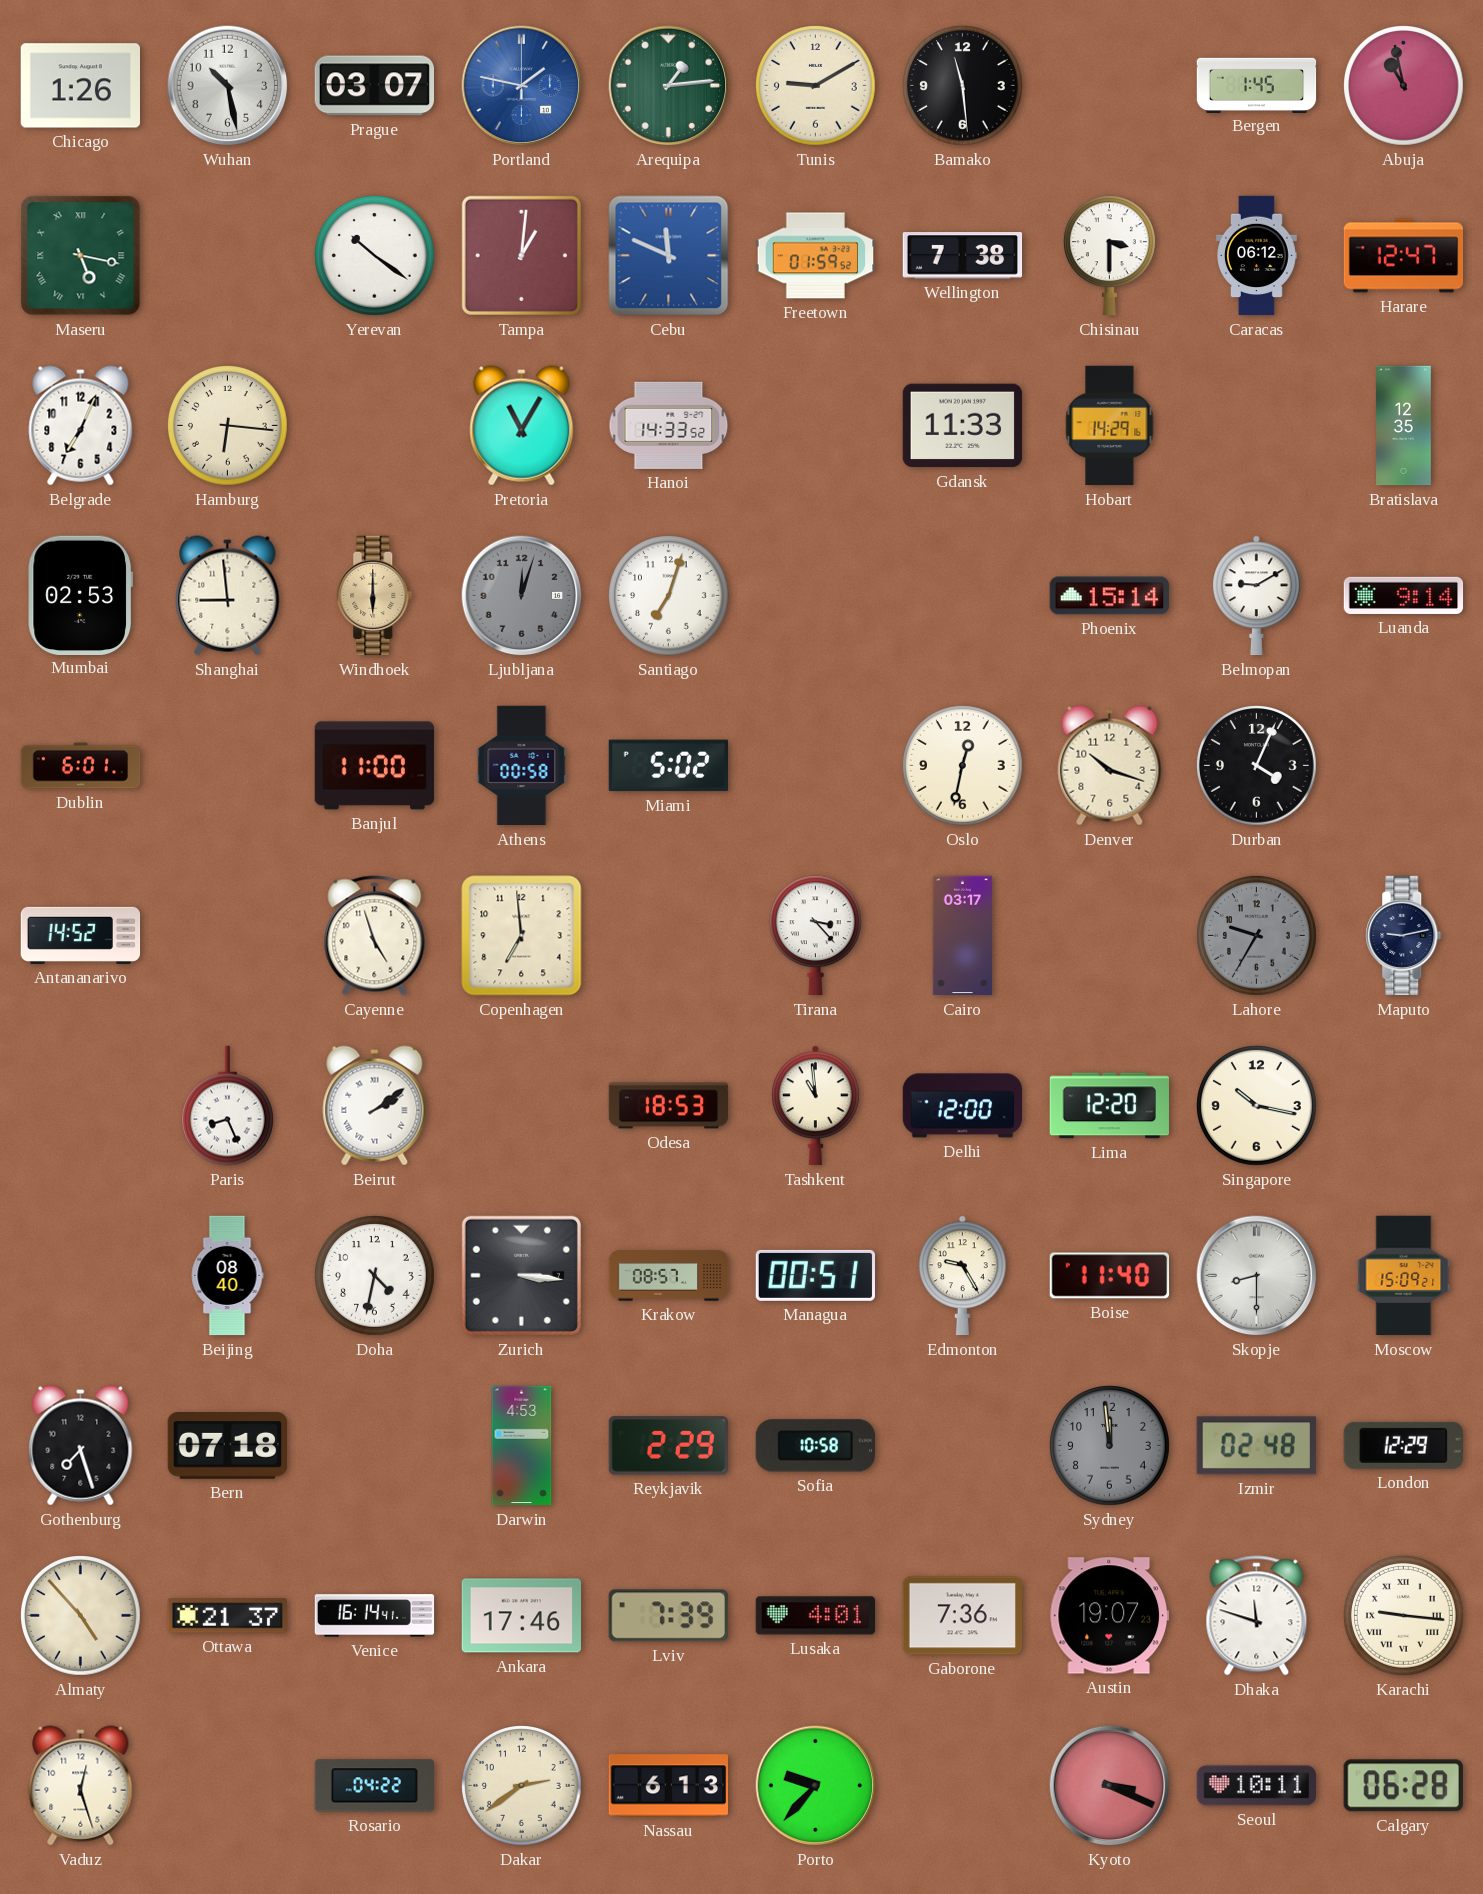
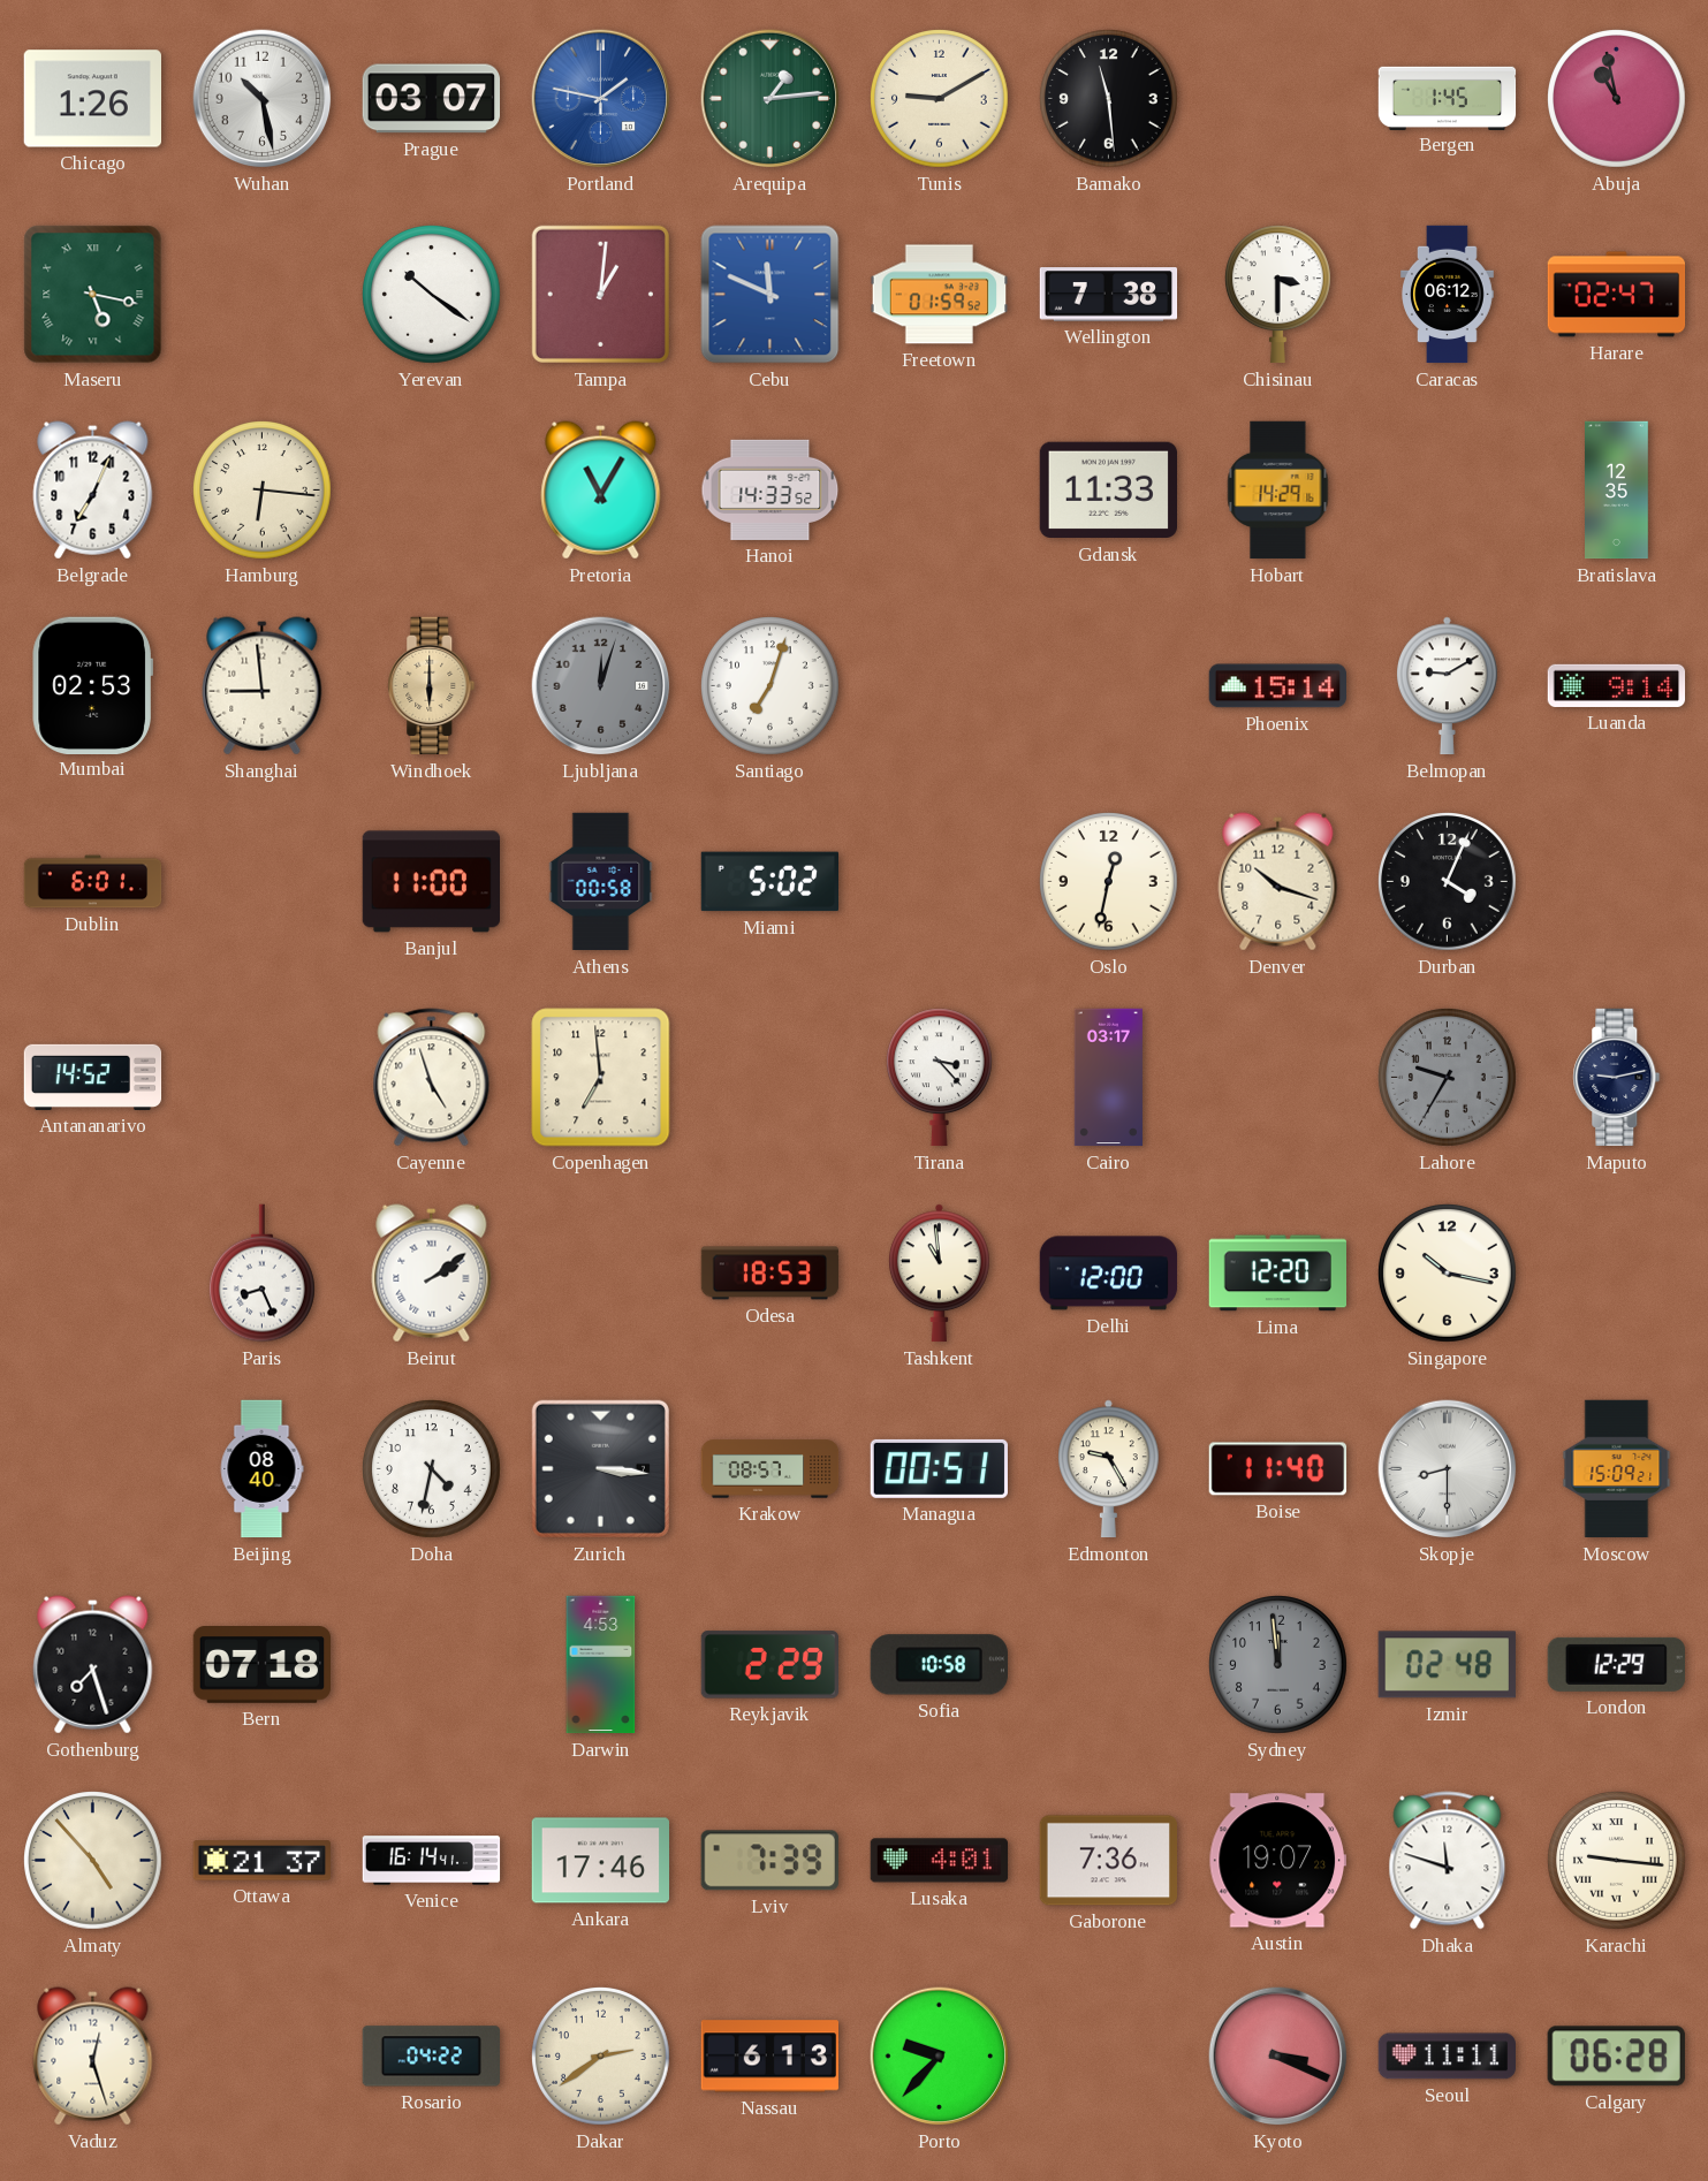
Harare: 12:47 -> 02:47
Seoul: 10:11 -> 11:11
